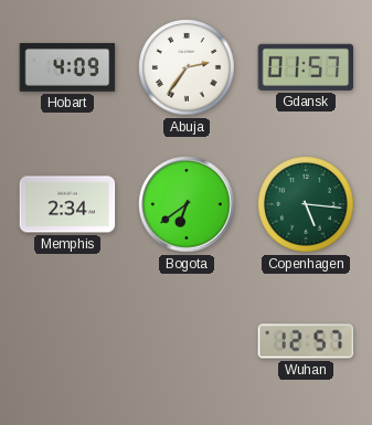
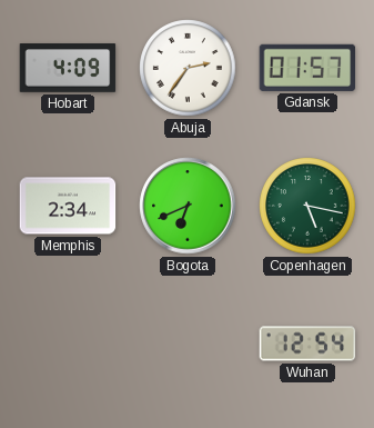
Bogota: 6:39 -> 6:41
Copenhagen: 5:16 -> 5:17
Wuhan: 12:57 -> 12:54
